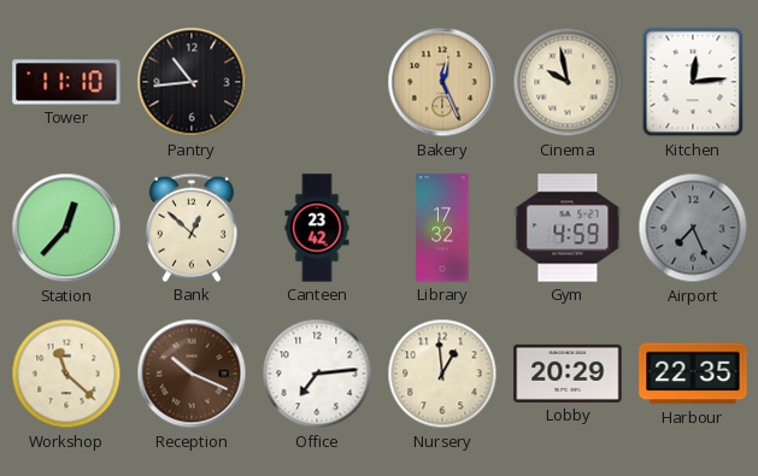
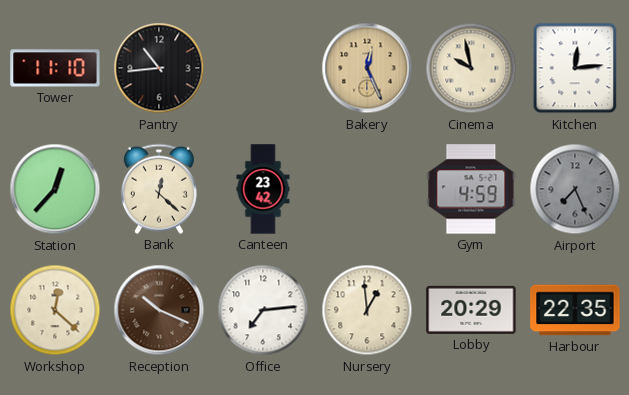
Bank: 12:52 -> 12:22
Library: 17:32 -> none
Workshop: 11:22 -> 12:22
